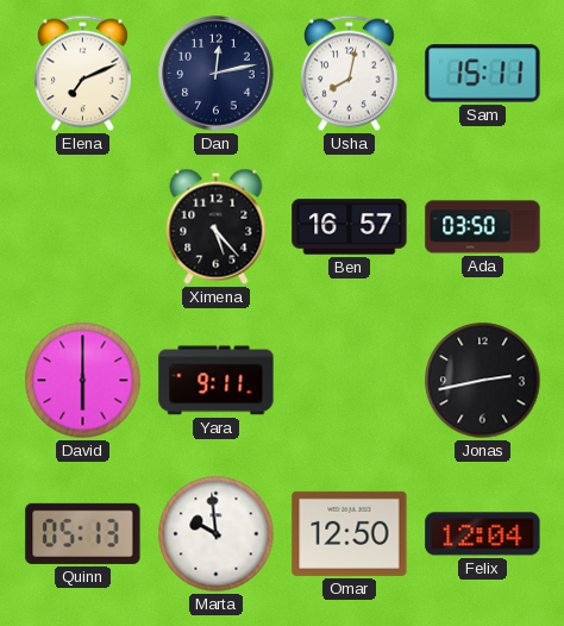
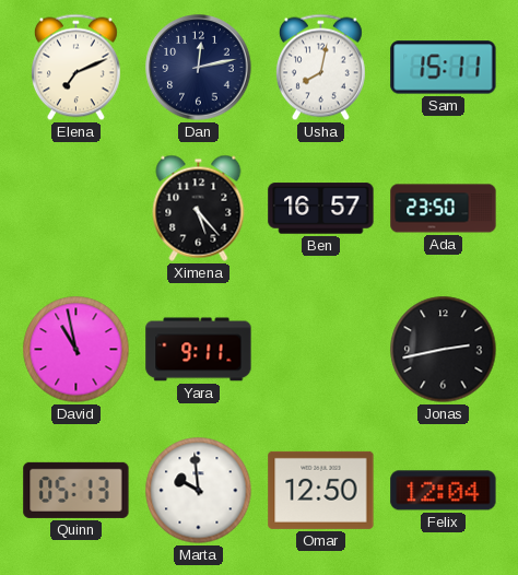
Ada: 03:50 -> 23:50
David: 6:00 -> 10:58
